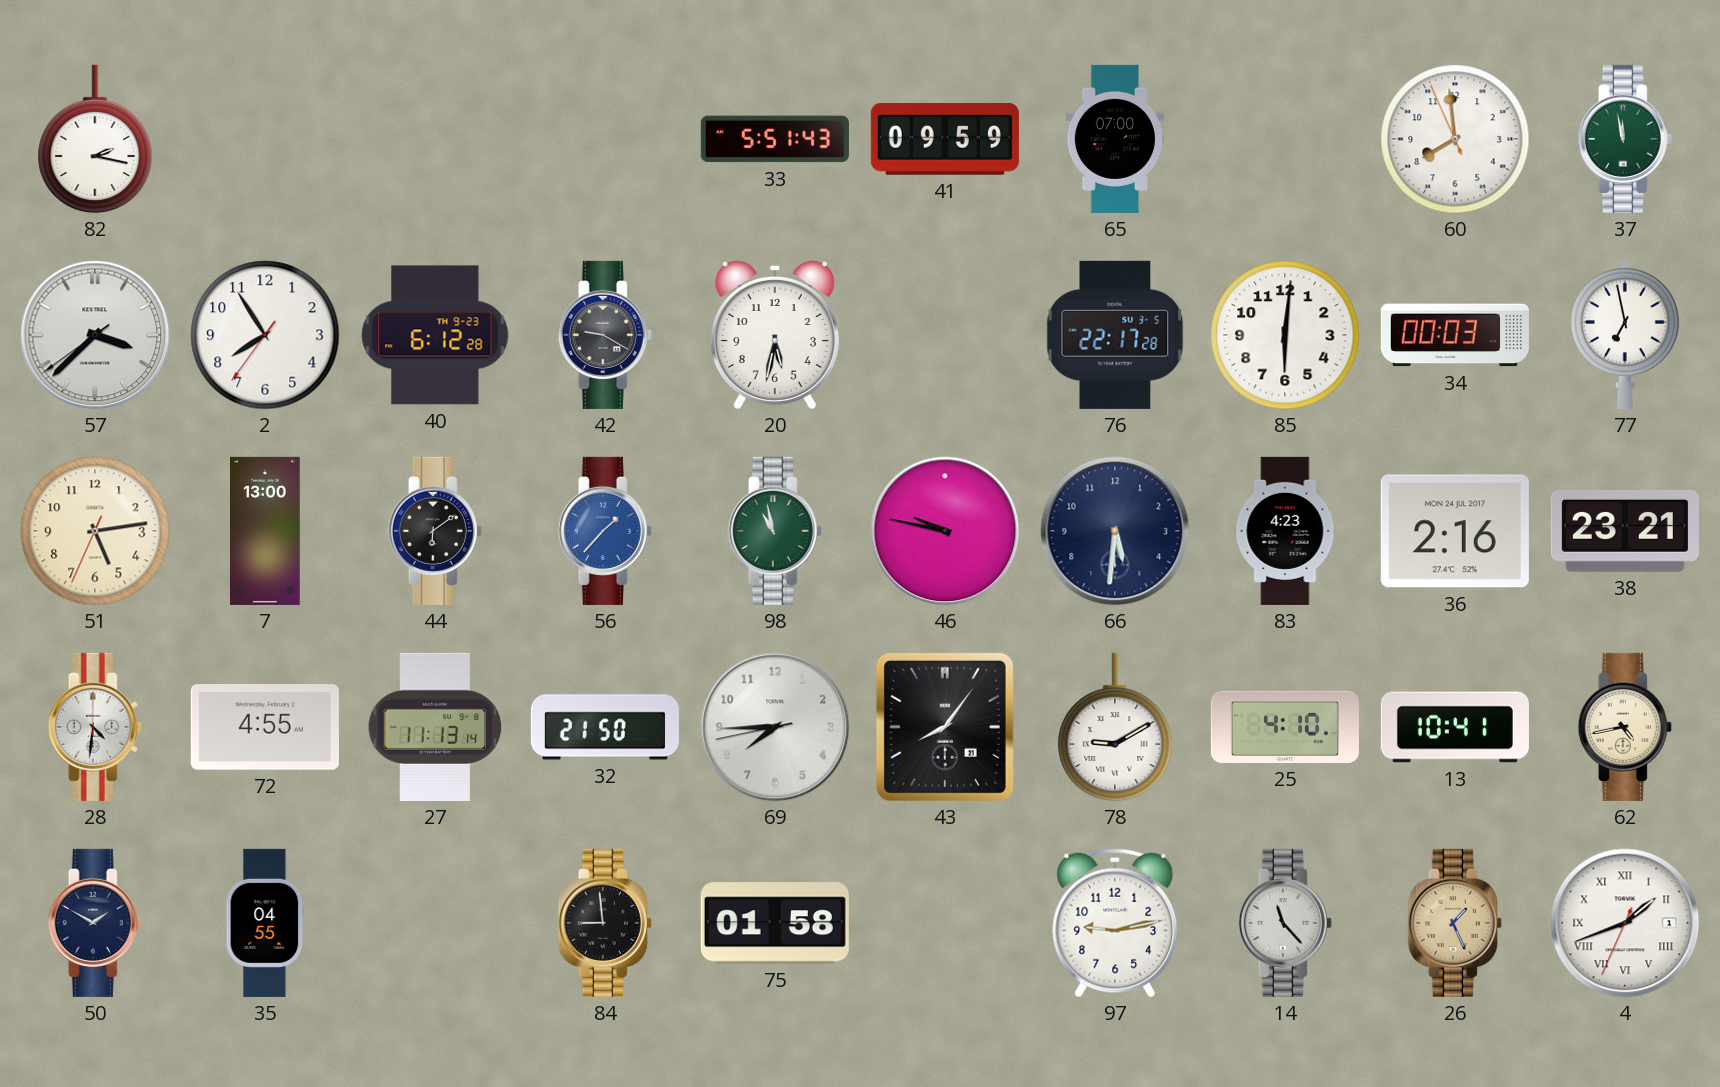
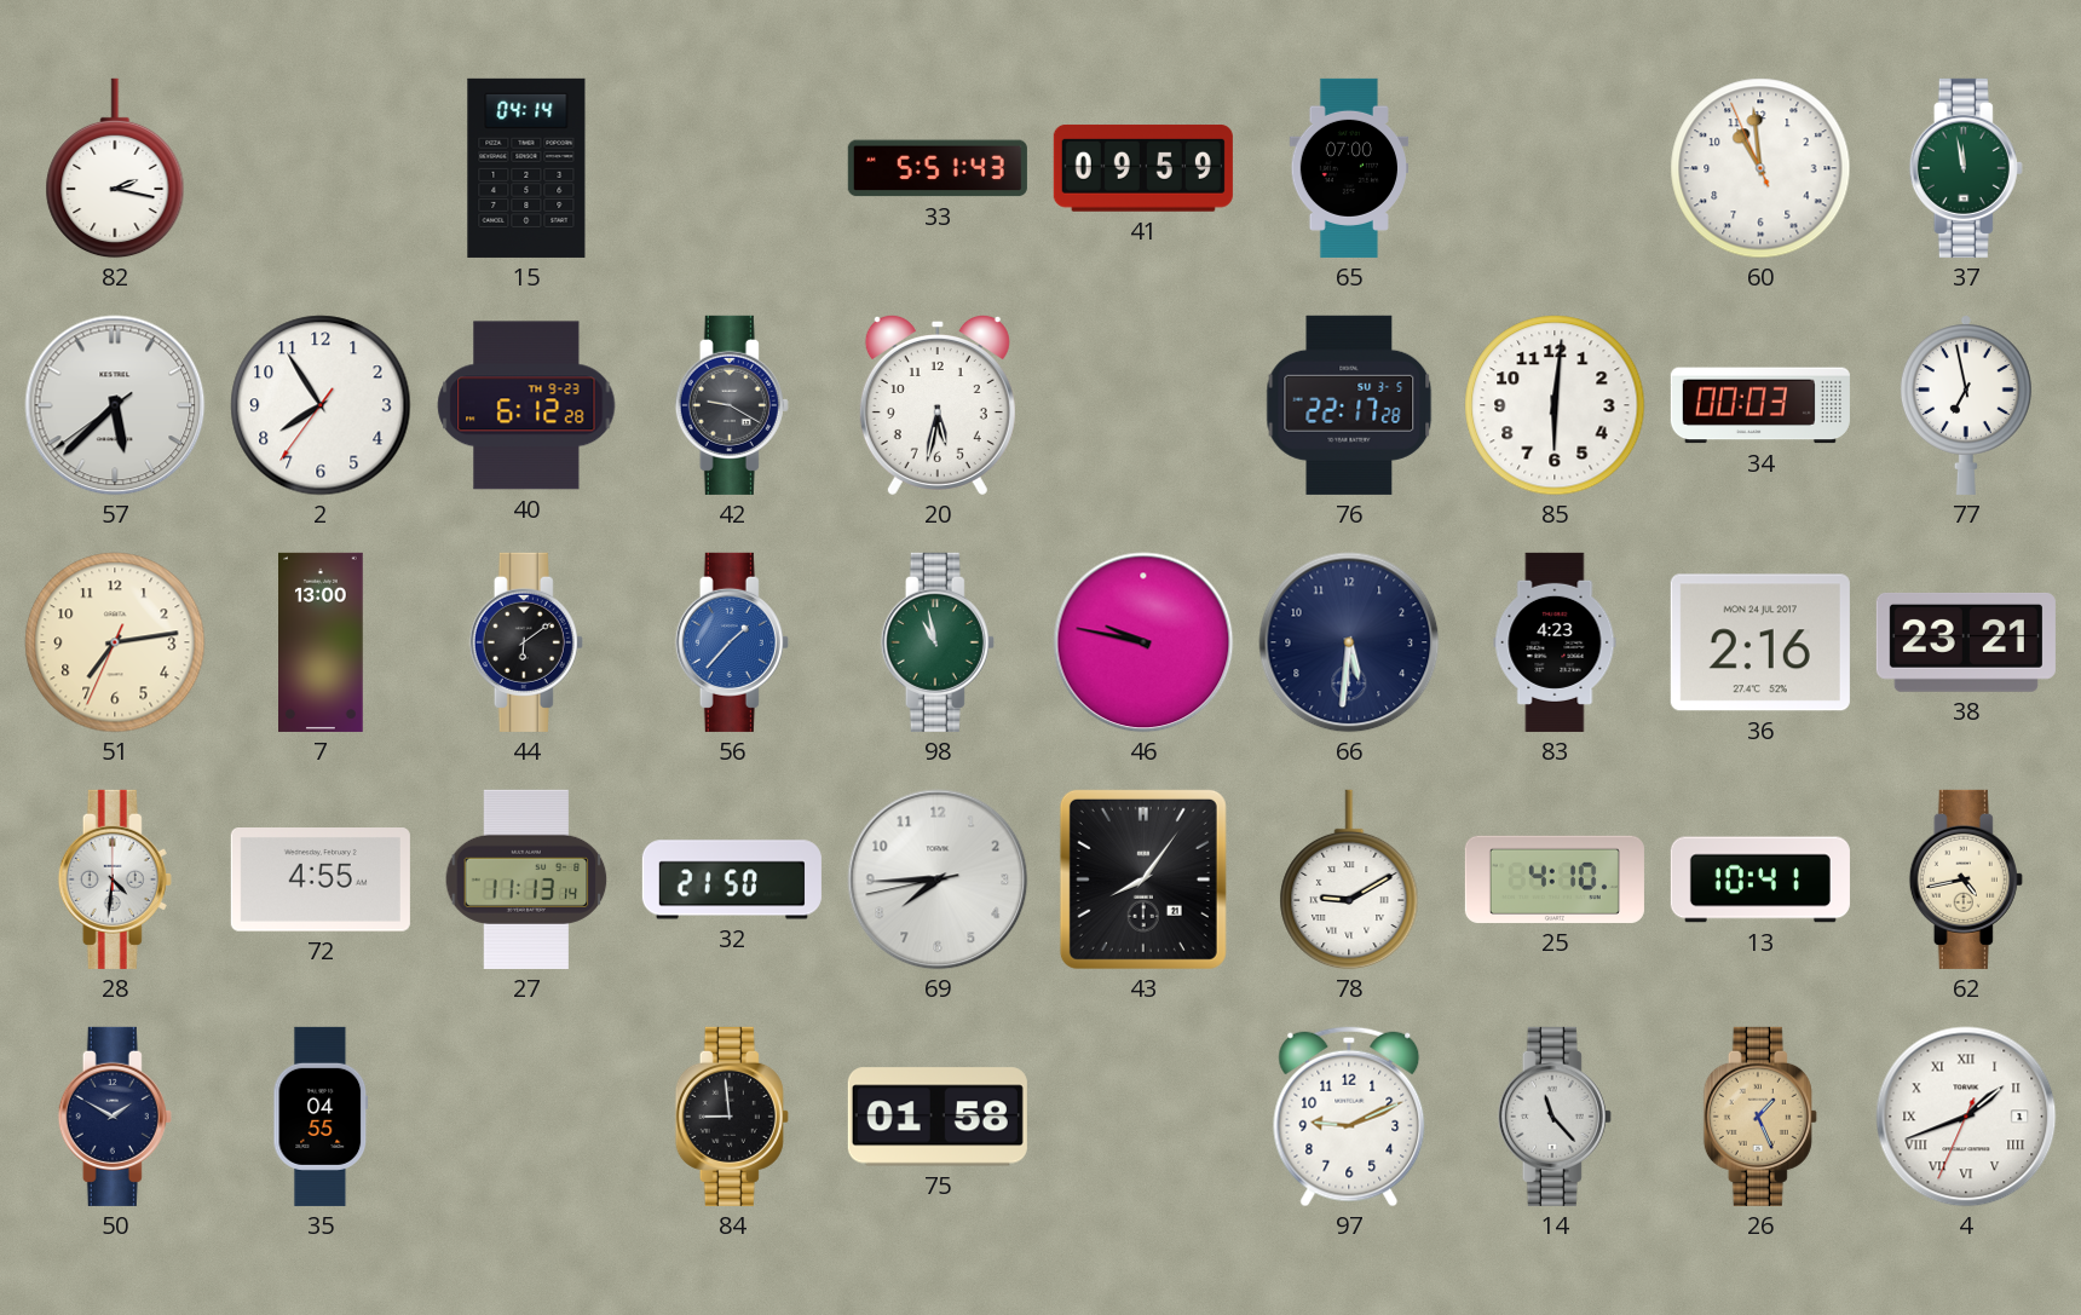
15: none -> 04:14
60: 7:58 -> 10:58
57: 3:37 -> 5:37
51: 5:13 -> 7:13
97: 9:13 -> 9:11
